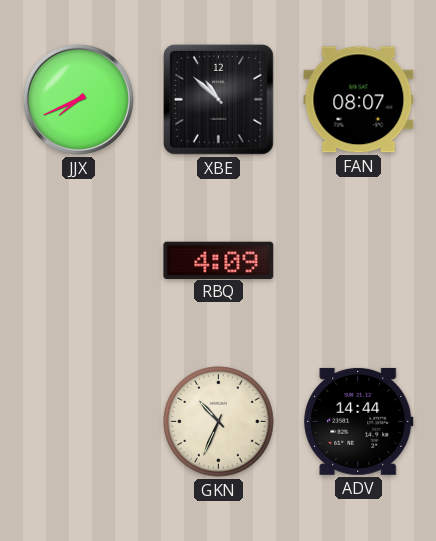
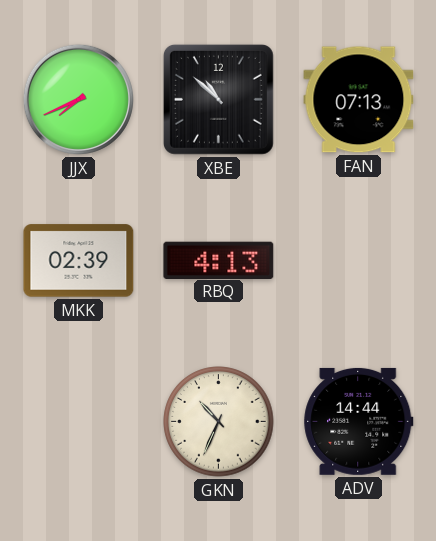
FAN: 08:07 -> 07:13
MKK: none -> 02:39
RBQ: 4:09 -> 4:13
